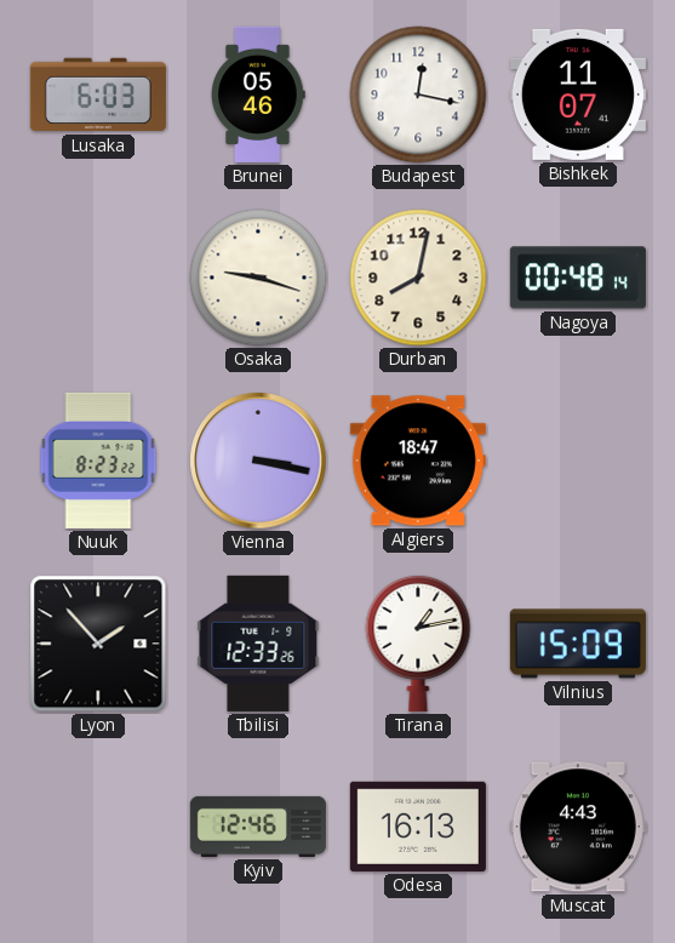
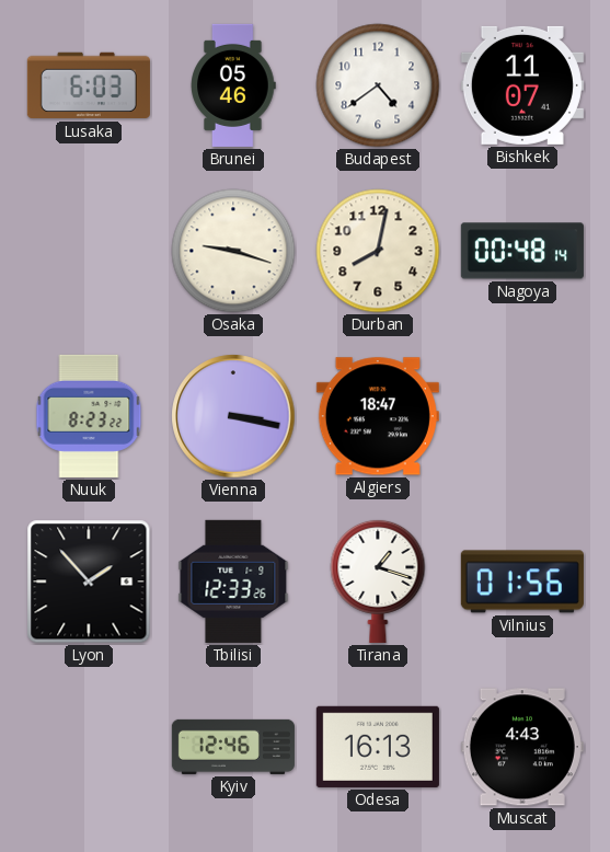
Budapest: 12:17 -> 4:39
Tirana: 1:13 -> 1:18
Vilnius: 15:09 -> 01:56
